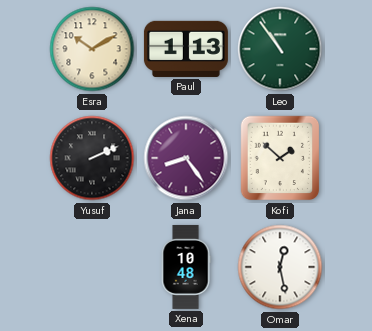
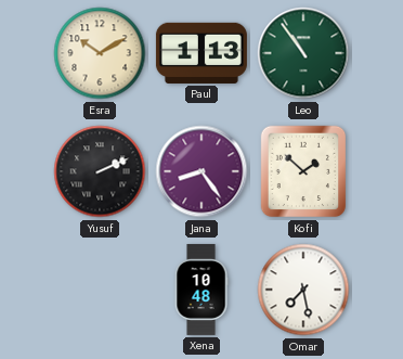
Omar: 12:28 -> 7:28
